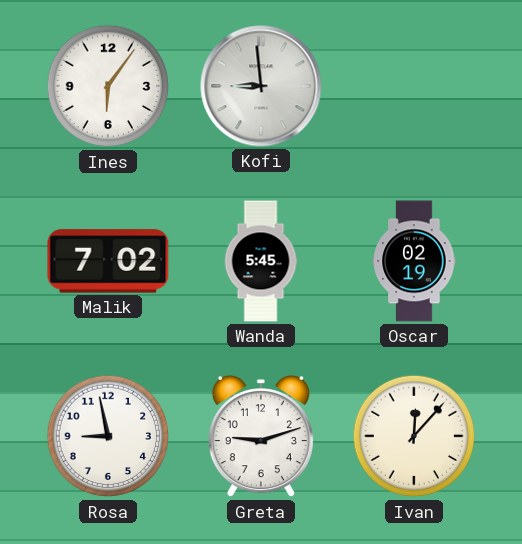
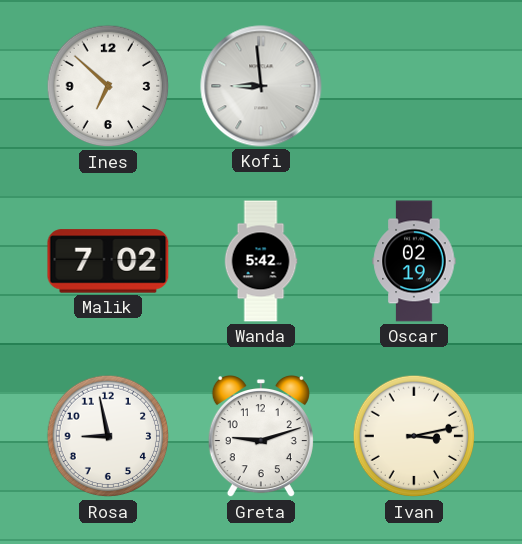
Ines: 6:06 -> 6:52
Wanda: 5:45 -> 5:42
Ivan: 12:07 -> 3:13
